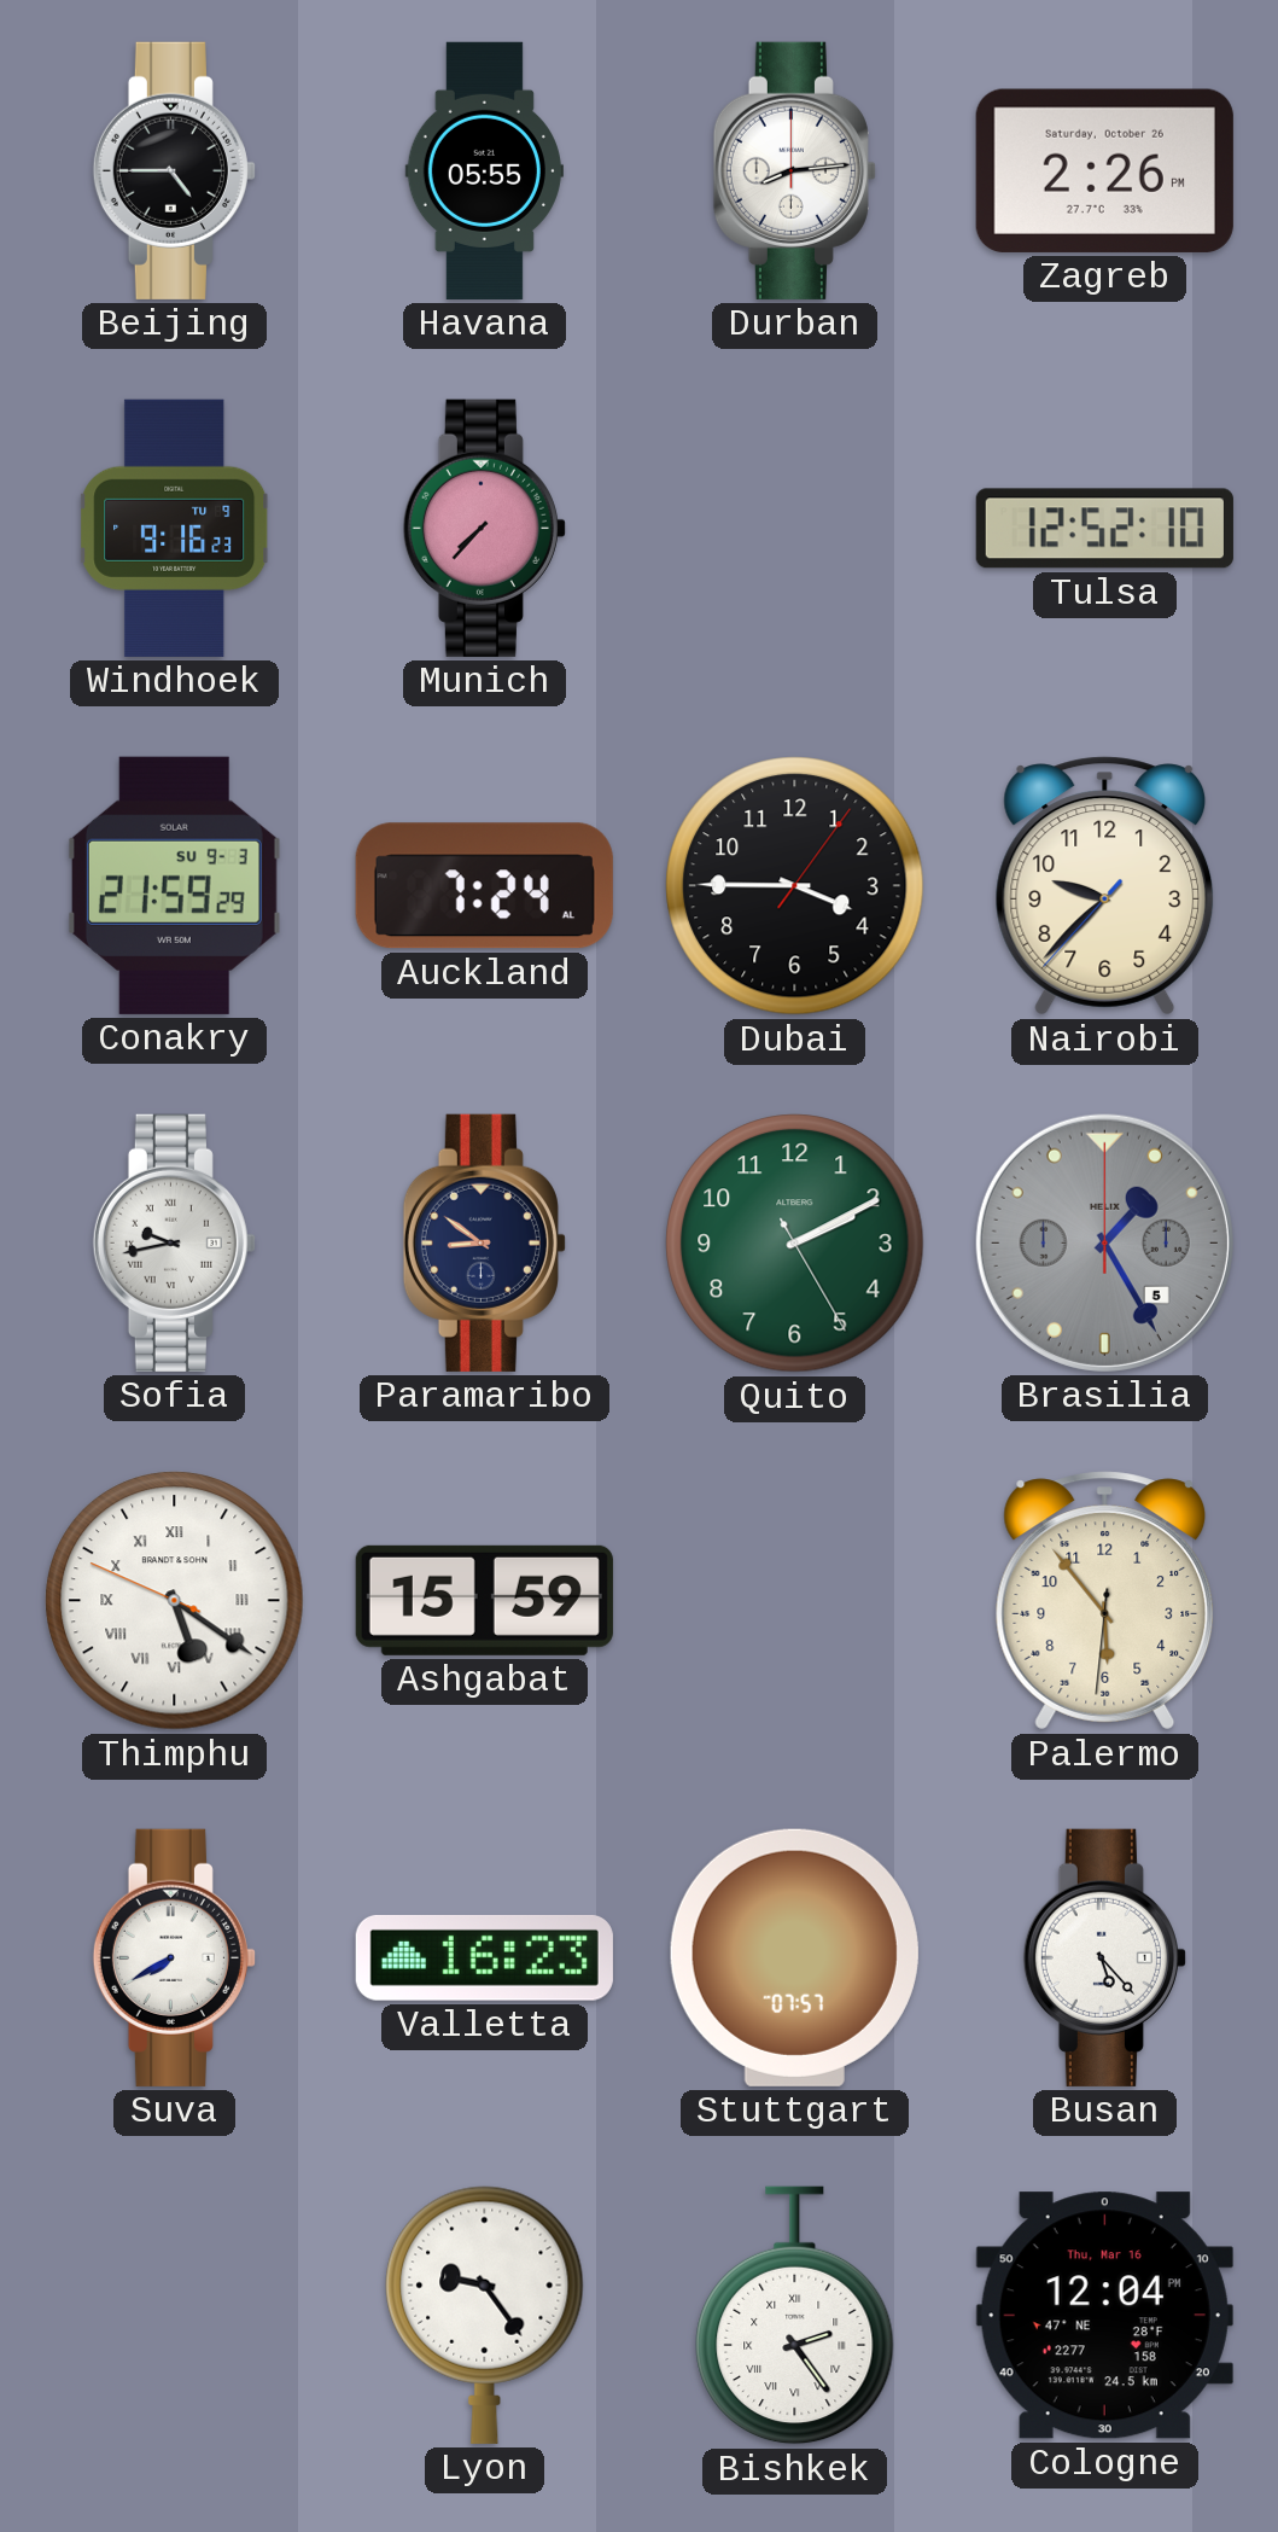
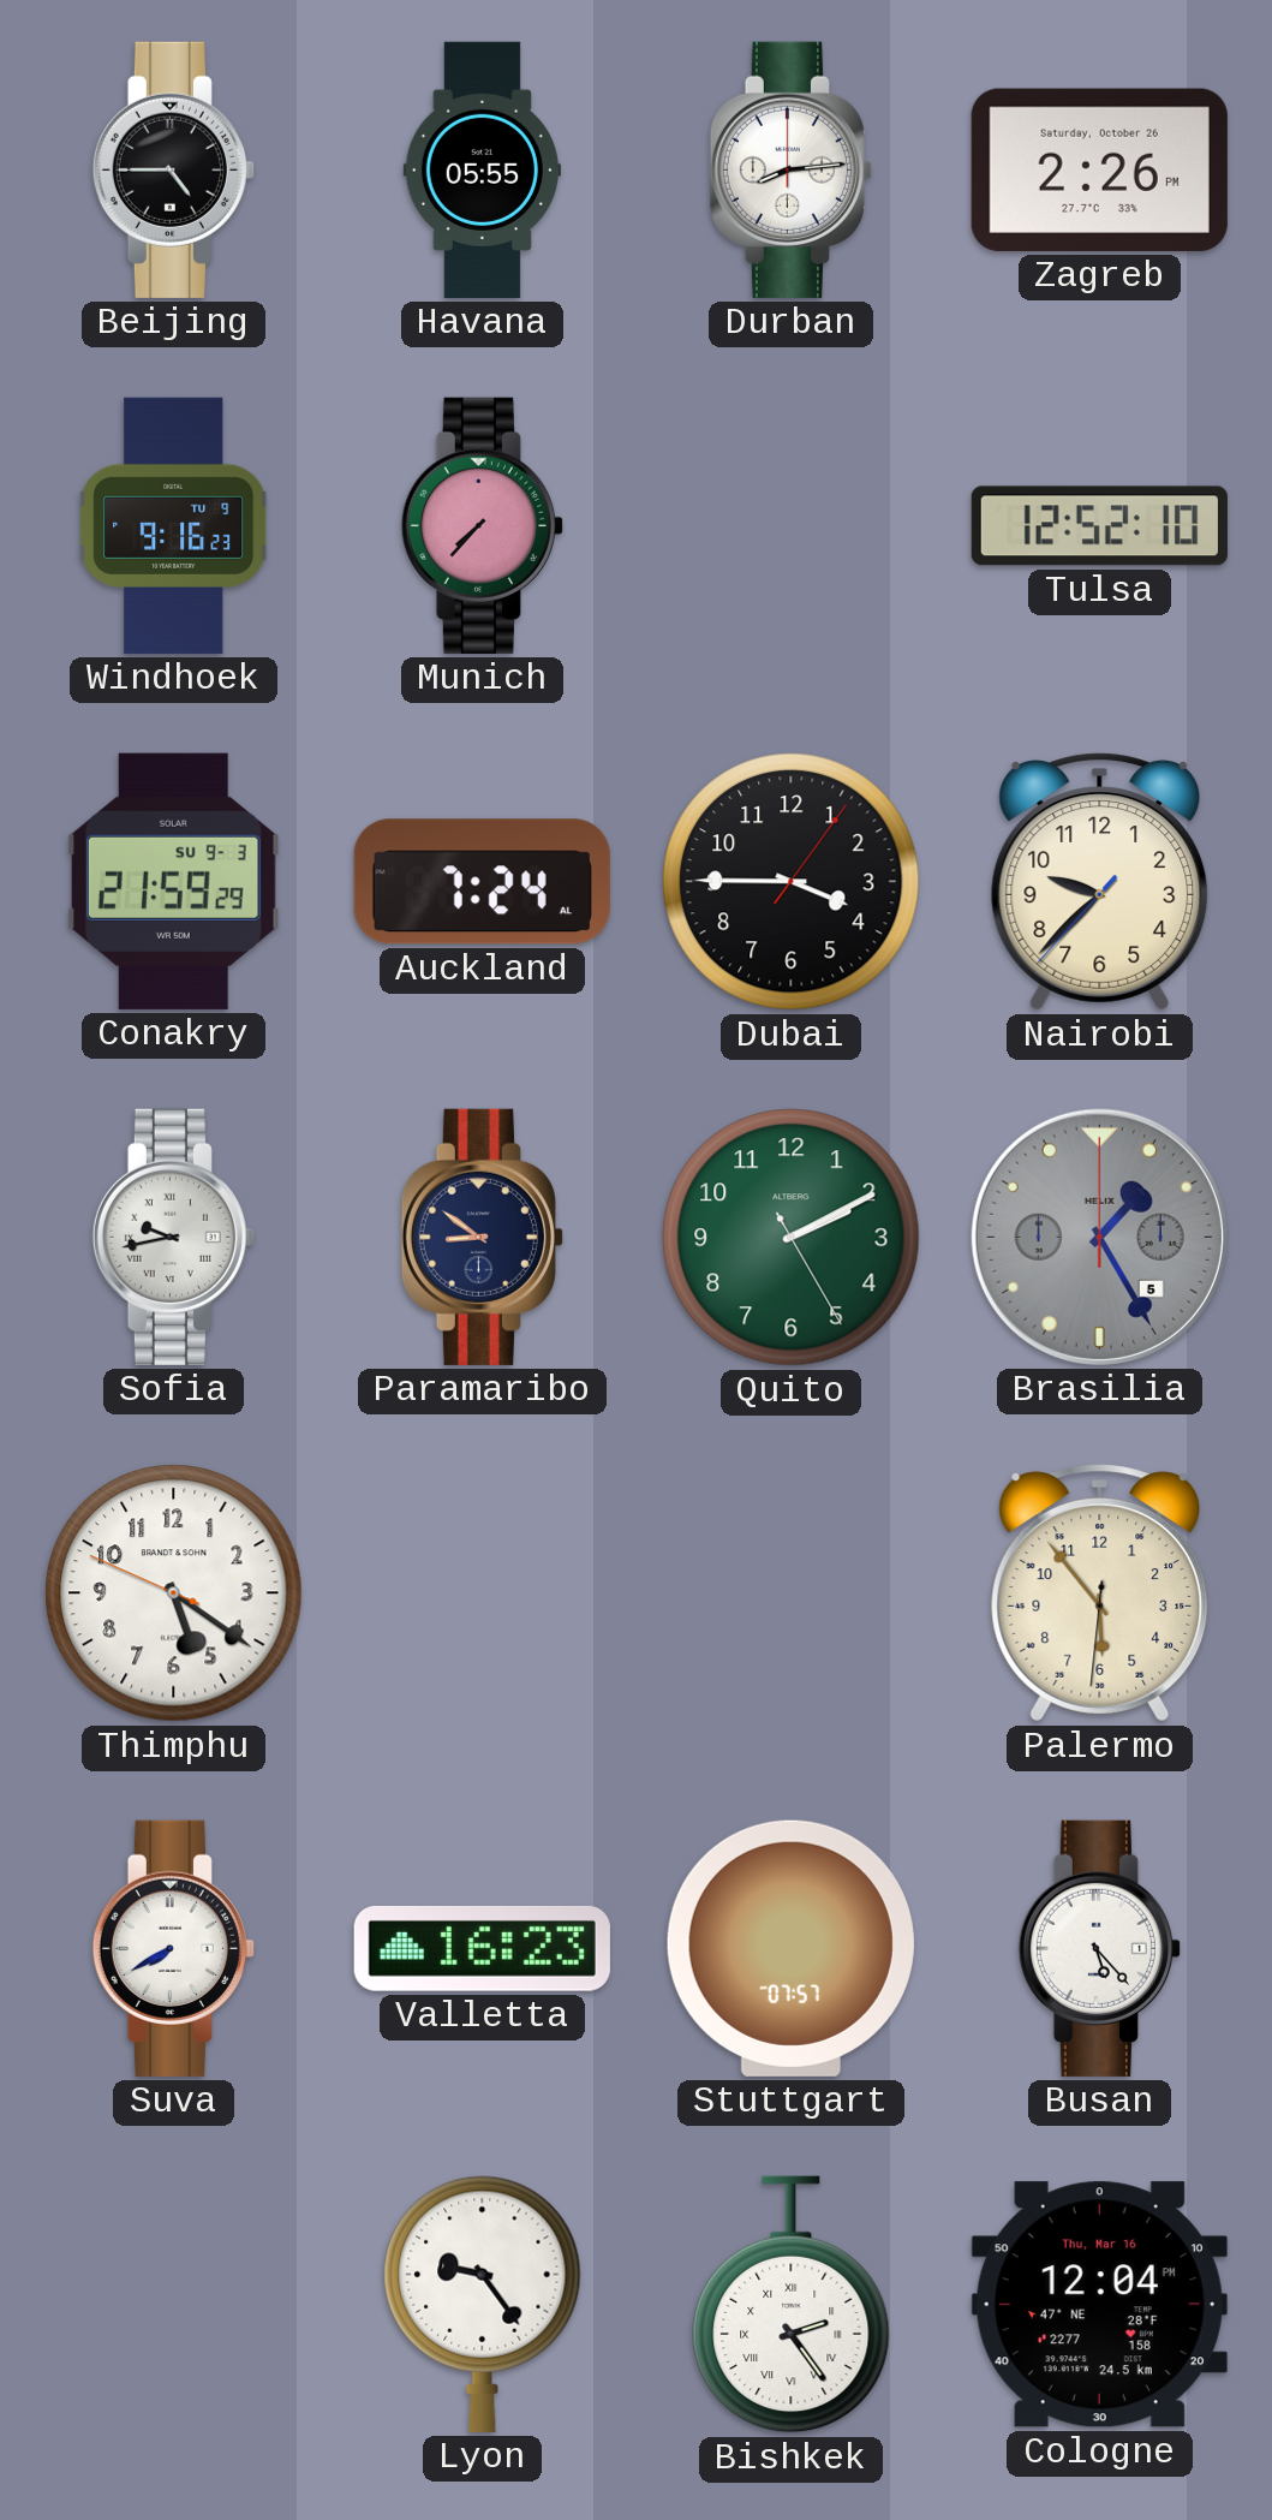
Thimphu numerals: Roman -> Arabic
Ashgabat: 15:59 -> none
